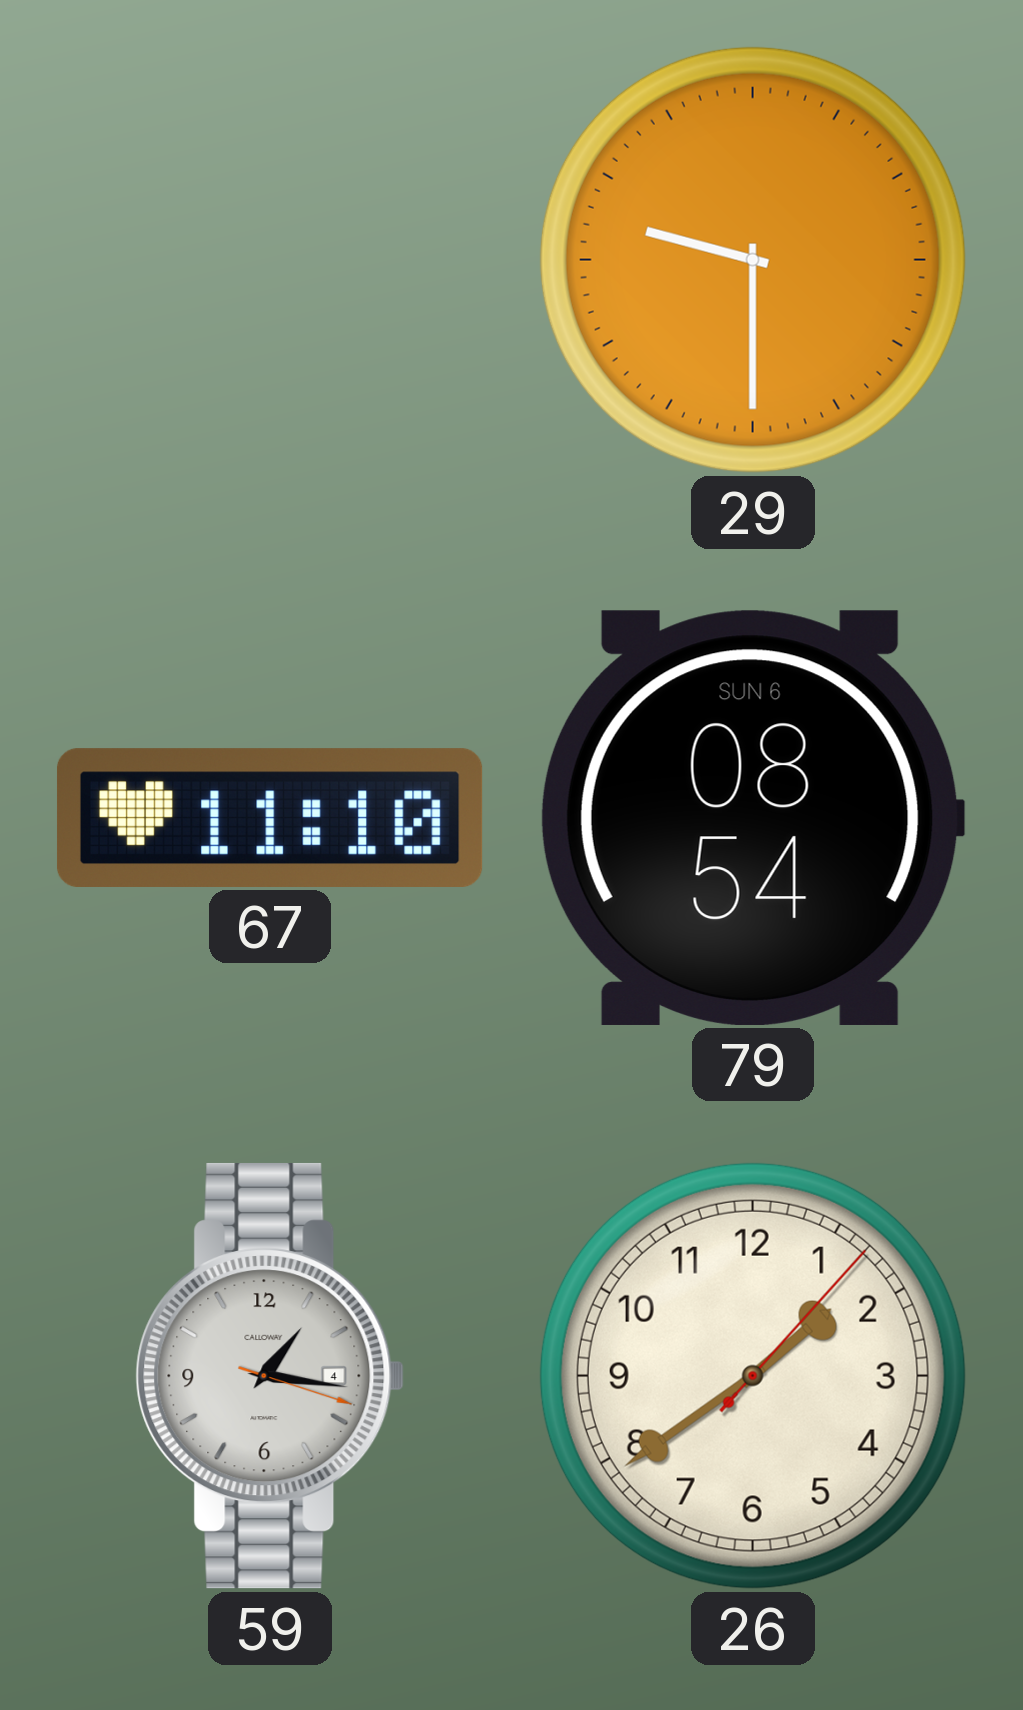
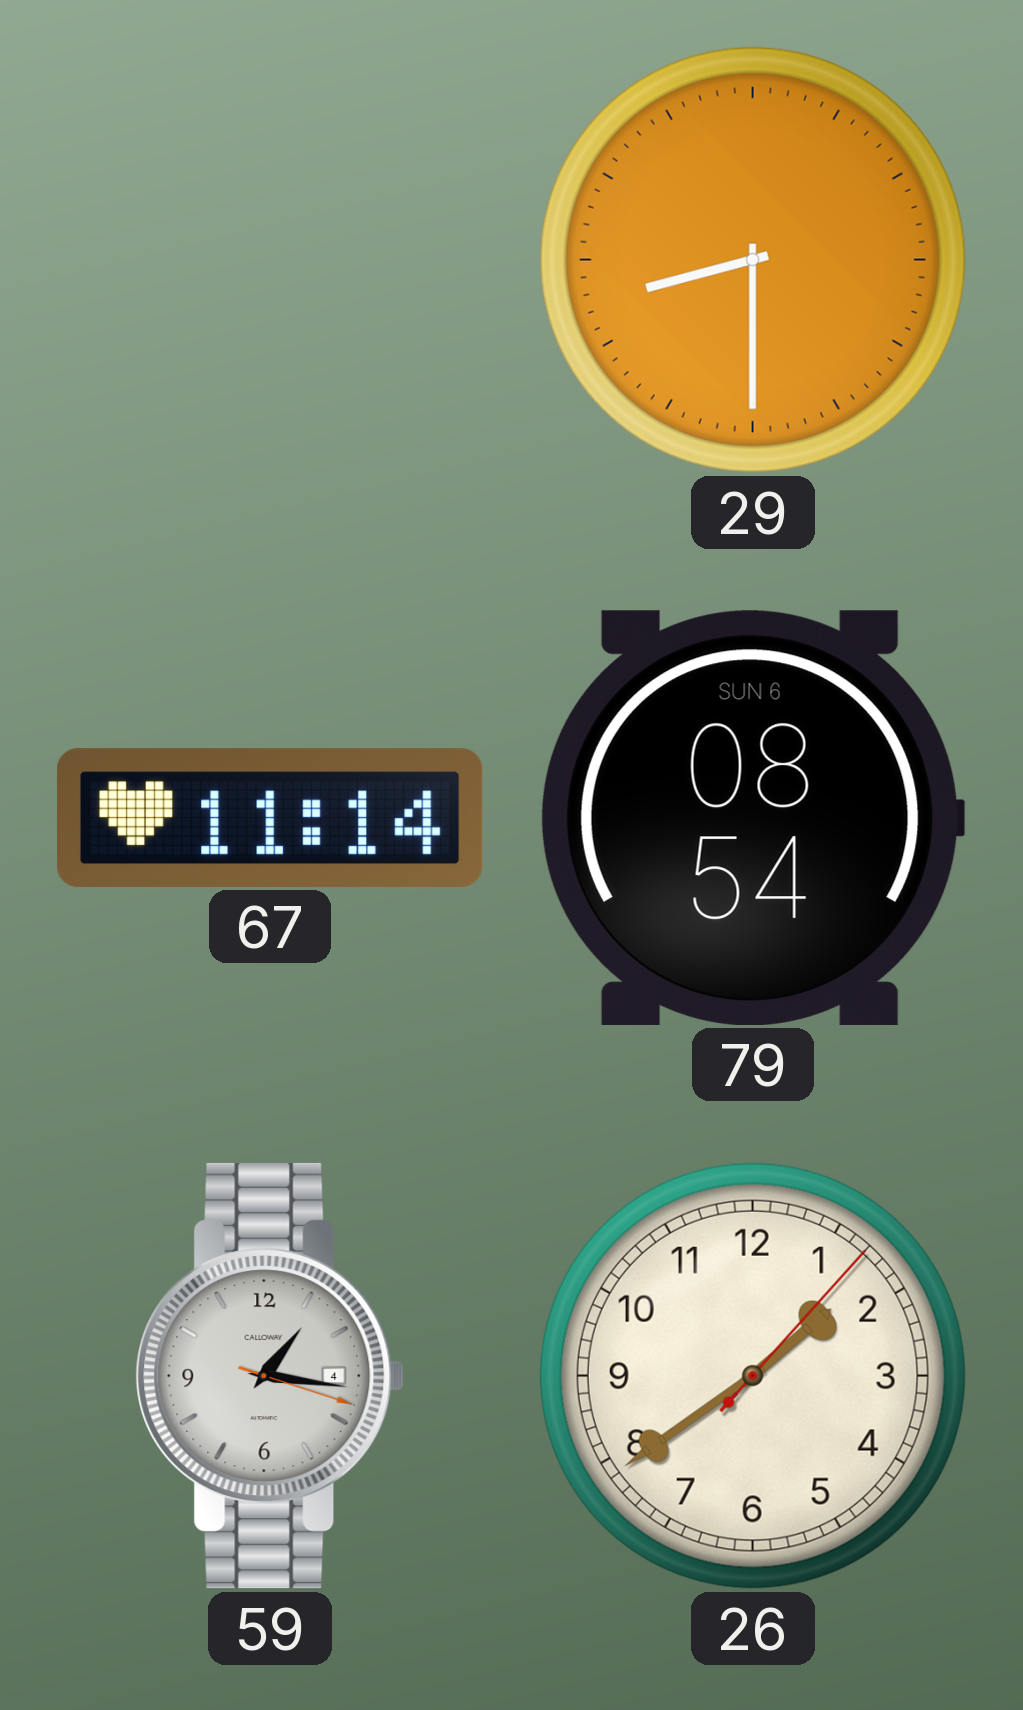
29: 9:30 -> 8:30
67: 11:10 -> 11:14
